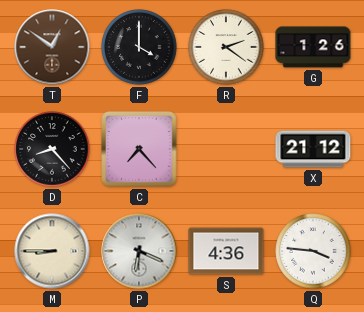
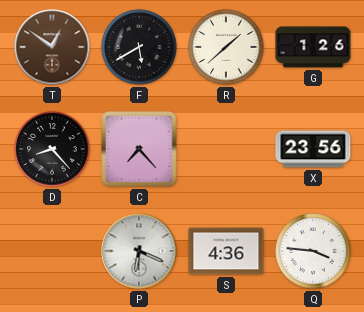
F: 4:00 -> 5:40
R: 2:21 -> 1:38
X: 21:12 -> 23:56
M: 8:45 -> none
